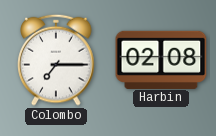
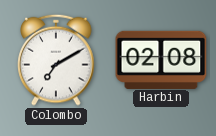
Colombo: 7:15 -> 7:10
